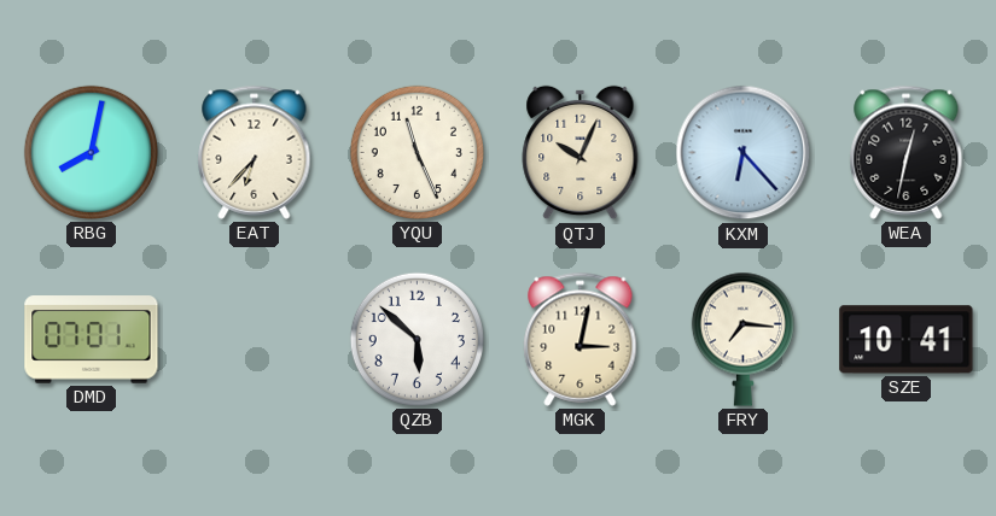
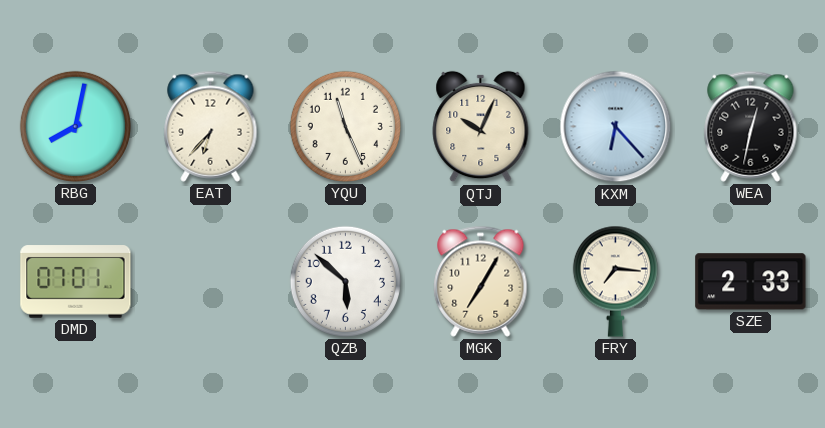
MGK: 3:02 -> 7:05
SZE: 10:41 -> 2:33
